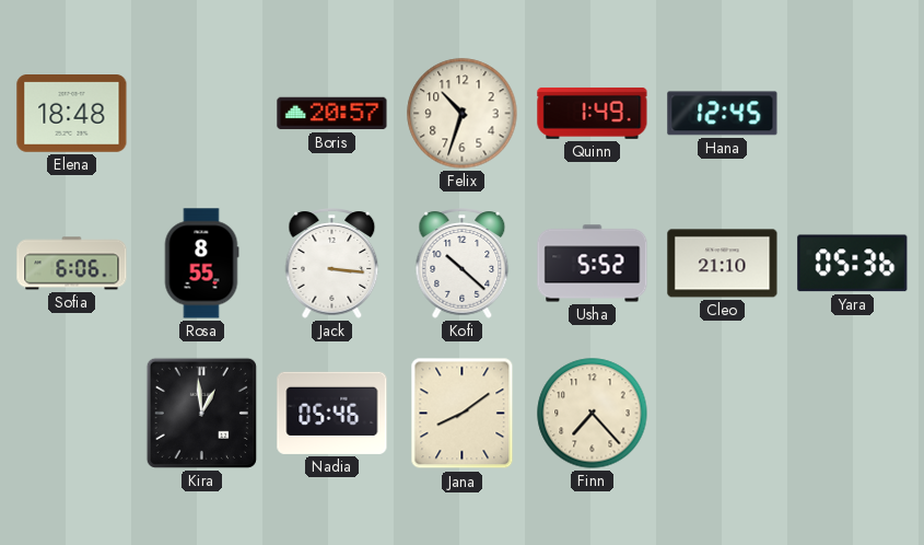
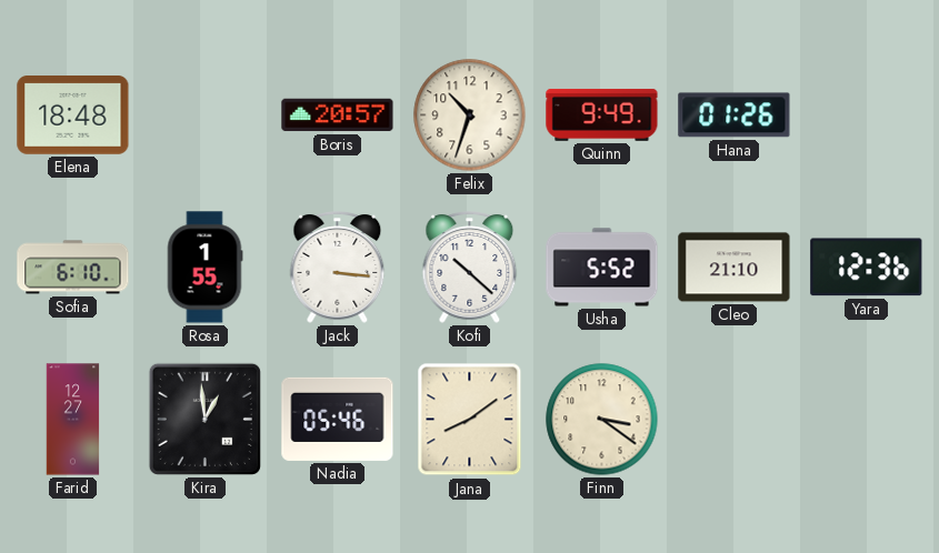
Quinn: 1:49 -> 9:49
Hana: 12:45 -> 01:26
Sofia: 6:06 -> 6:10
Rosa: 8:55 -> 1:55
Yara: 05:36 -> 12:36
Farid: none -> 12:27
Finn: 7:23 -> 3:21
